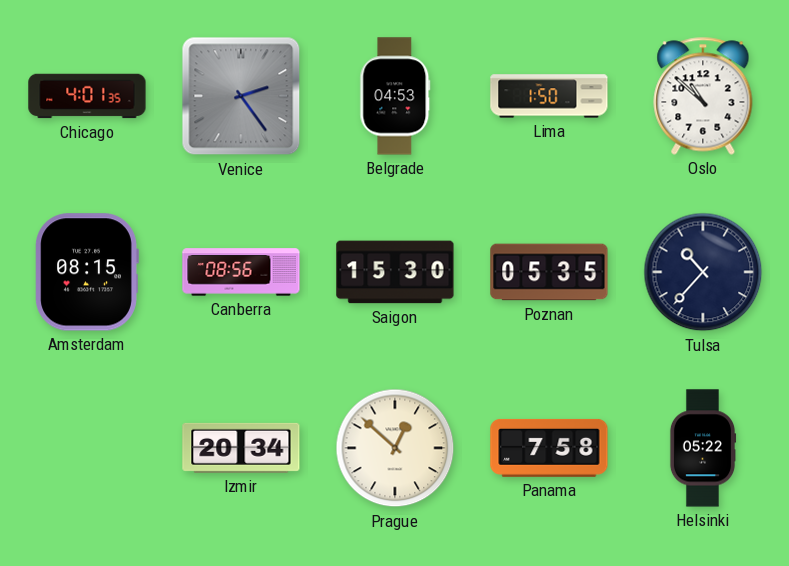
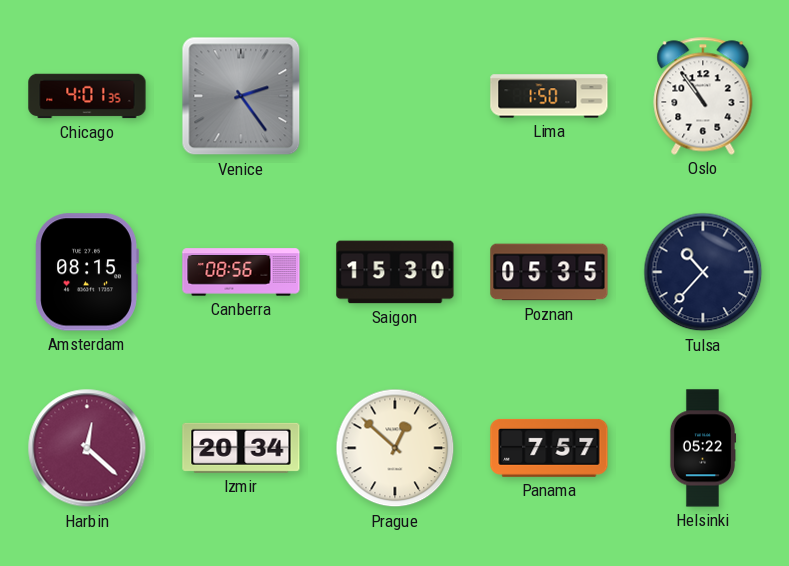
Belgrade: 04:53 -> none
Oslo: 10:52 -> 10:54
Harbin: none -> 12:22
Panama: 7:58 -> 7:57
